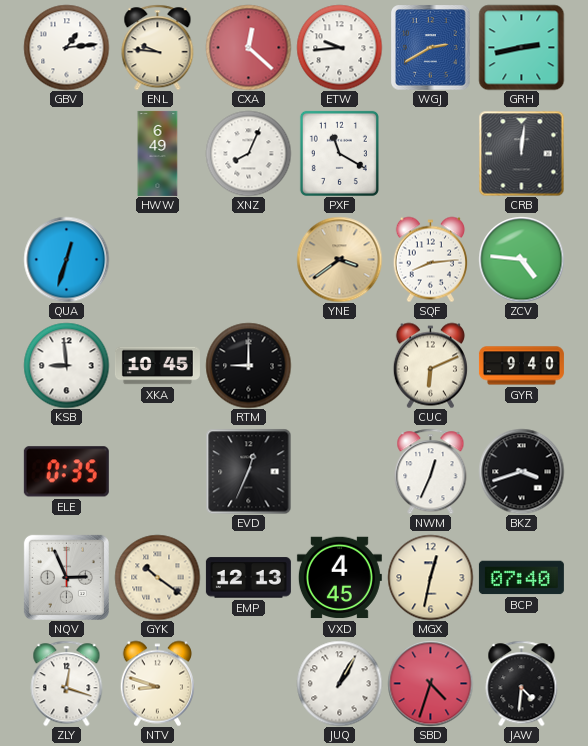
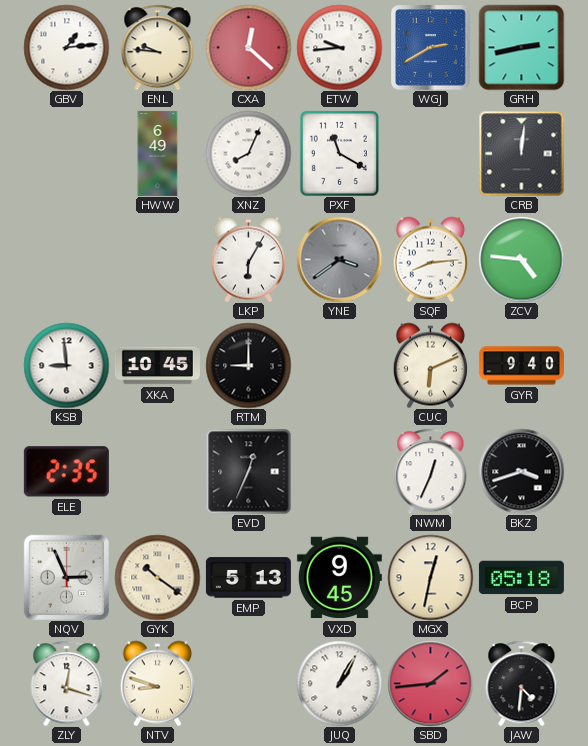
QUA: 12:33 -> none
LKP: none -> 6:05
YNE dial: champagne -> grey
ELE: 0:35 -> 2:35
EMP: 12:13 -> 5:13
VXD: 4:45 -> 9:45
BCP: 07:40 -> 05:18
SBD: 4:33 -> 1:44
